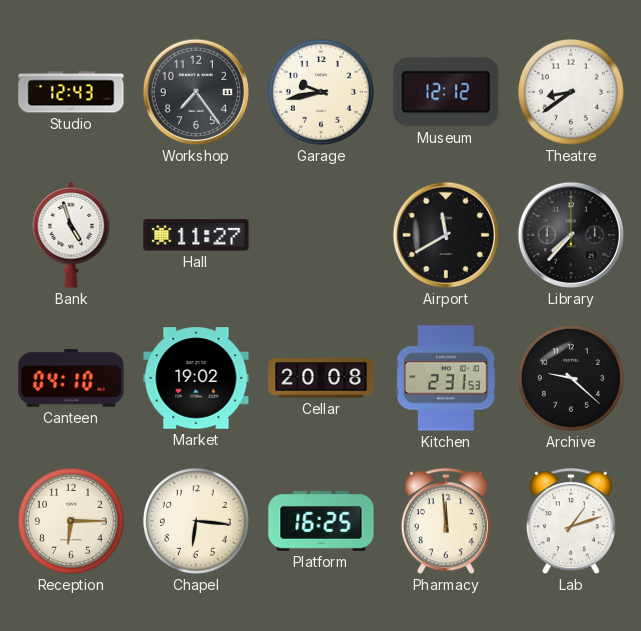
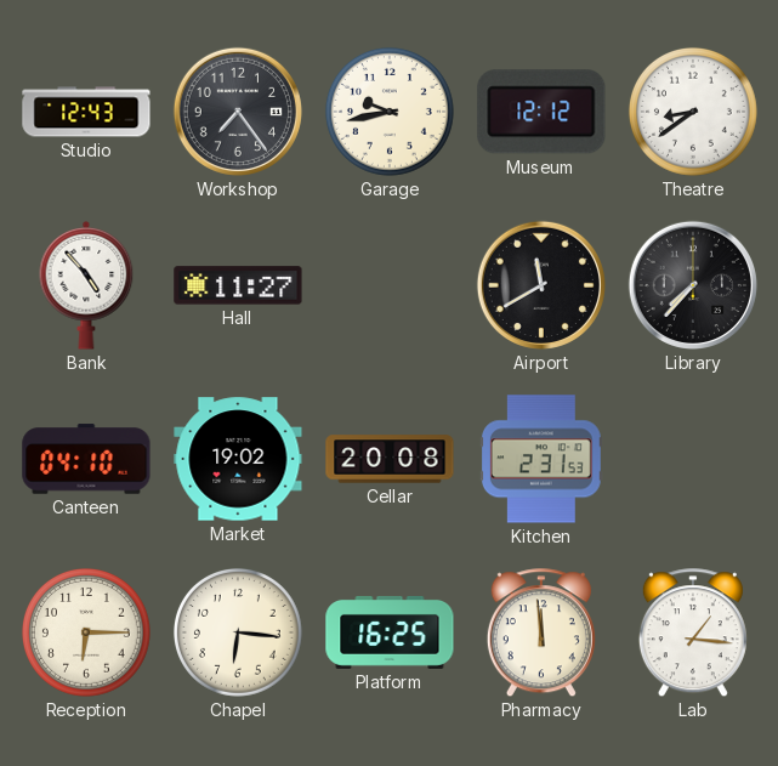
Bank: 4:57 -> 4:53
Archive: 9:22 -> none
Lab: 1:12 -> 1:16
